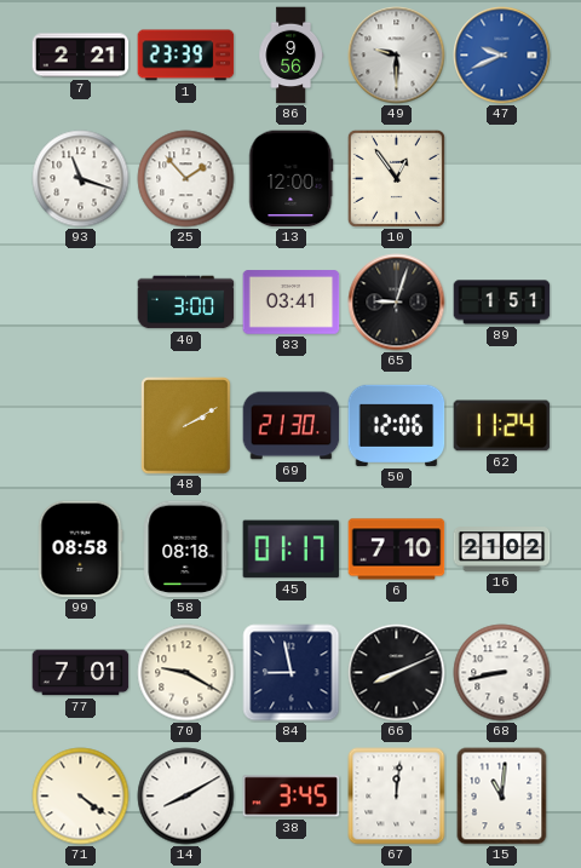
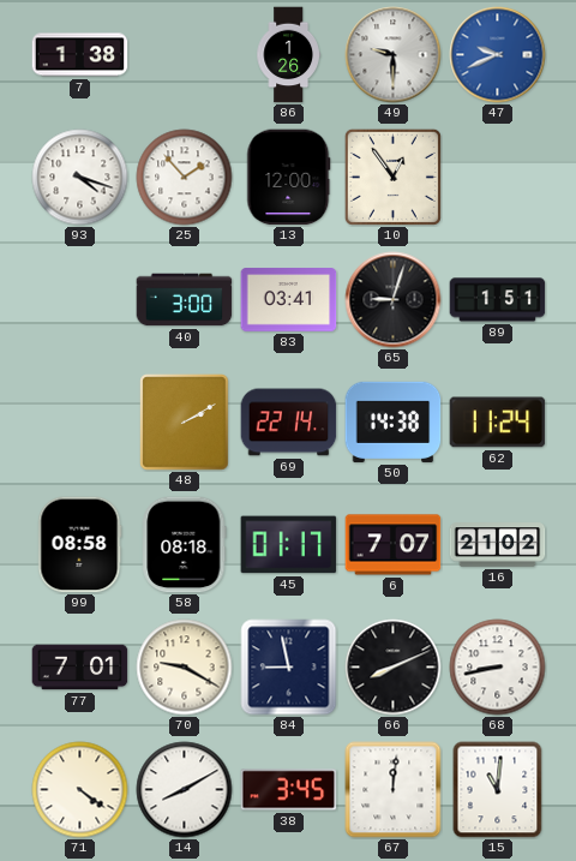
7: 2:21 -> 1:38
1: 23:39 -> none
86: 9:56 -> 1:26
93: 11:18 -> 4:18
69: 21:30 -> 22:14
50: 12:06 -> 14:38
6: 7:10 -> 7:07
